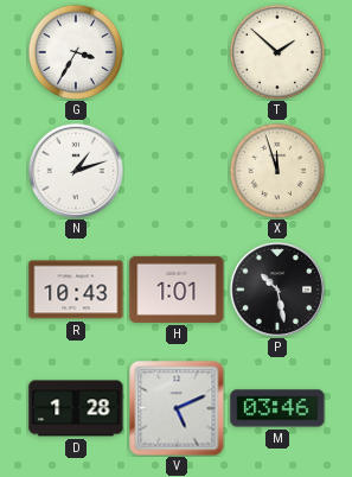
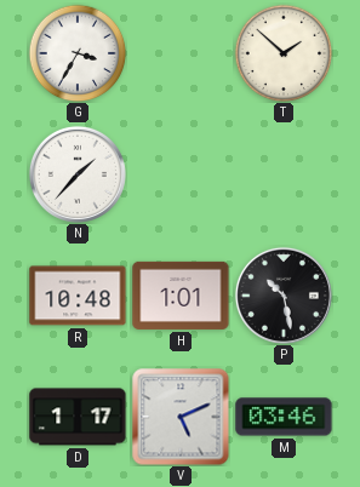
N: 1:12 -> 1:37
X: 11:57 -> none
R: 10:43 -> 10:48
D: 1:28 -> 1:17
